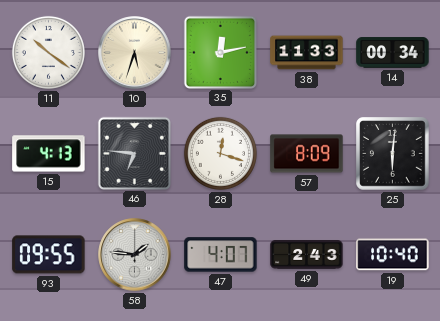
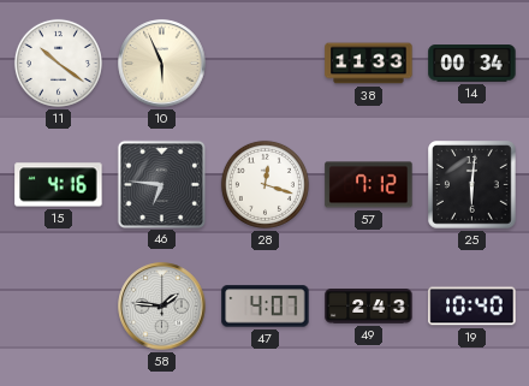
10: 5:33 -> 5:56
35: 12:13 -> none
15: 4:13 -> 4:16
57: 8:09 -> 7:12
93: 09:55 -> none
